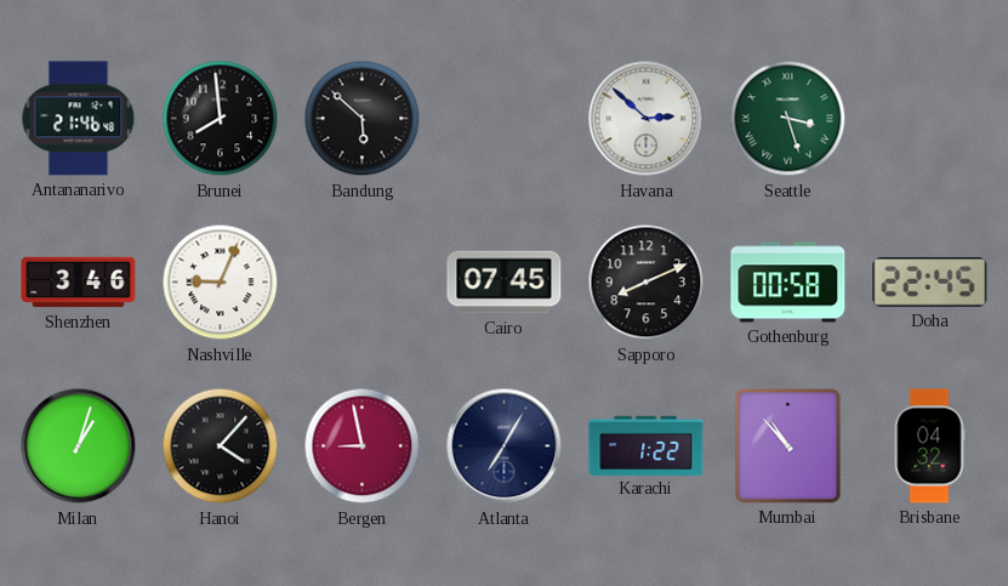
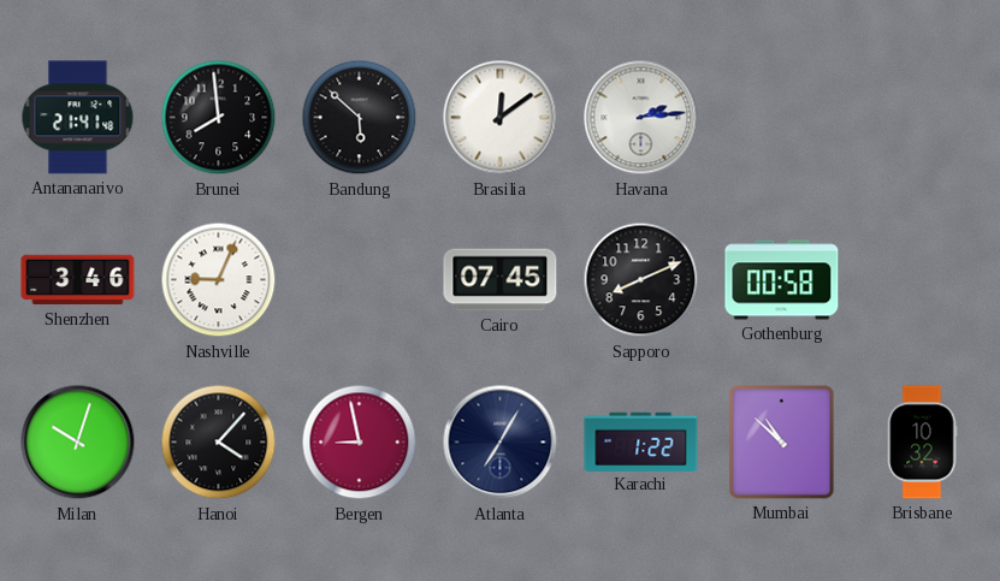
Antananarivo: 21:46 -> 21:41
Brasilia: none -> 12:09
Havana: 2:52 -> 2:14
Seattle: 3:27 -> none
Doha: 22:45 -> none
Milan: 1:03 -> 10:03
Mumbai: 10:53 -> 10:52
Brisbane: 04:32 -> 10:32
